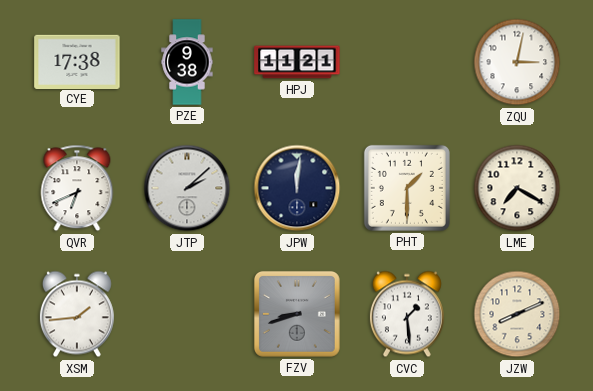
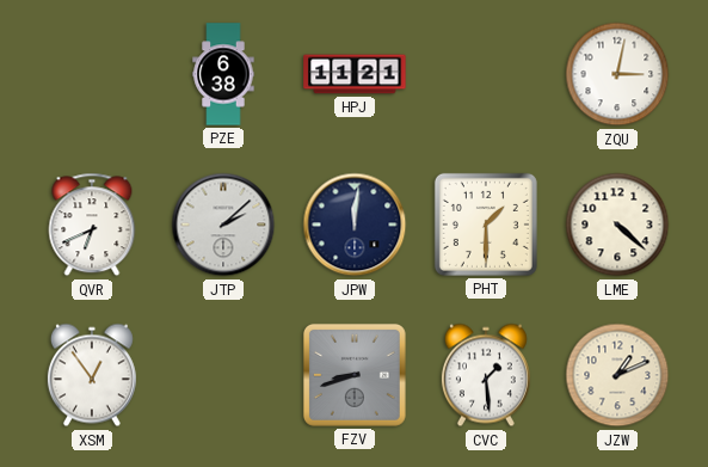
CYE: 17:38 -> none
PZE: 9:38 -> 6:38
LME: 7:20 -> 4:22
XSM: 1:44 -> 12:54
JZW: 8:11 -> 1:11
